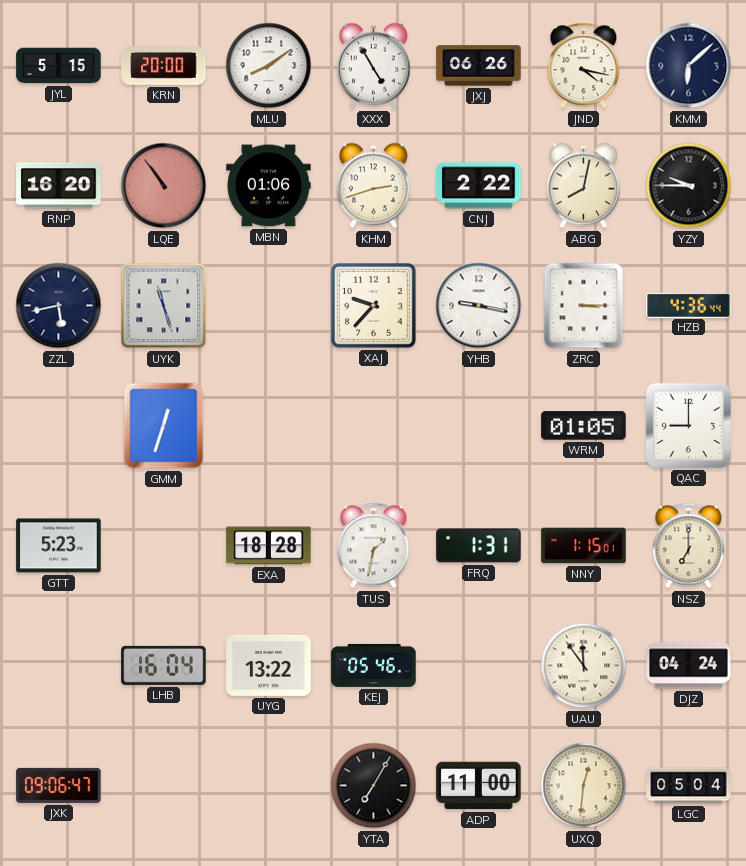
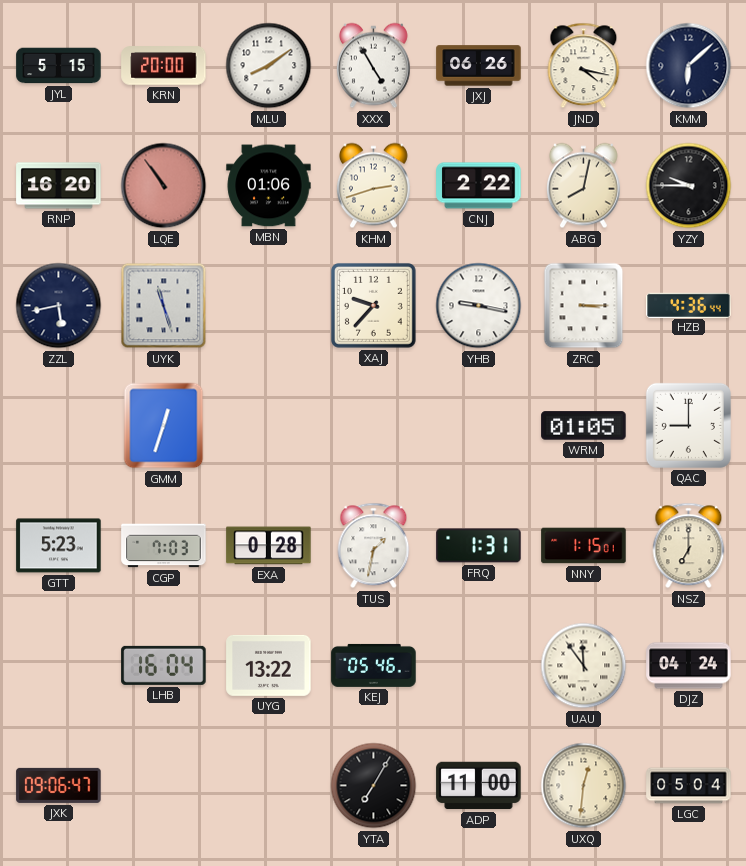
CGP: none -> 7:03
EXA: 18:28 -> 0:28
